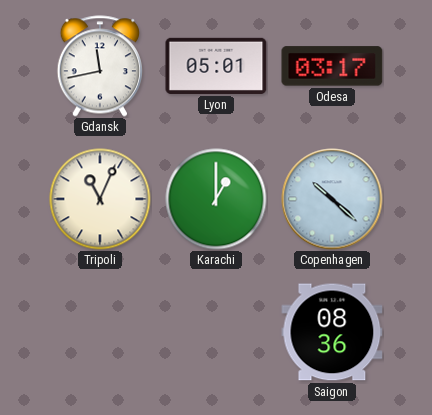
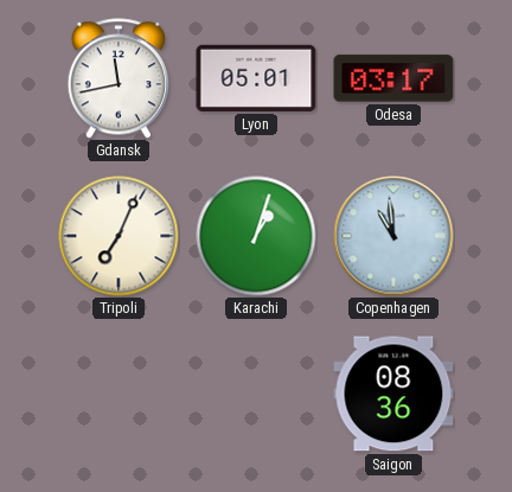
Tripoli: 11:04 -> 7:04
Karachi: 1:00 -> 1:03
Copenhagen: 10:22 -> 10:59
